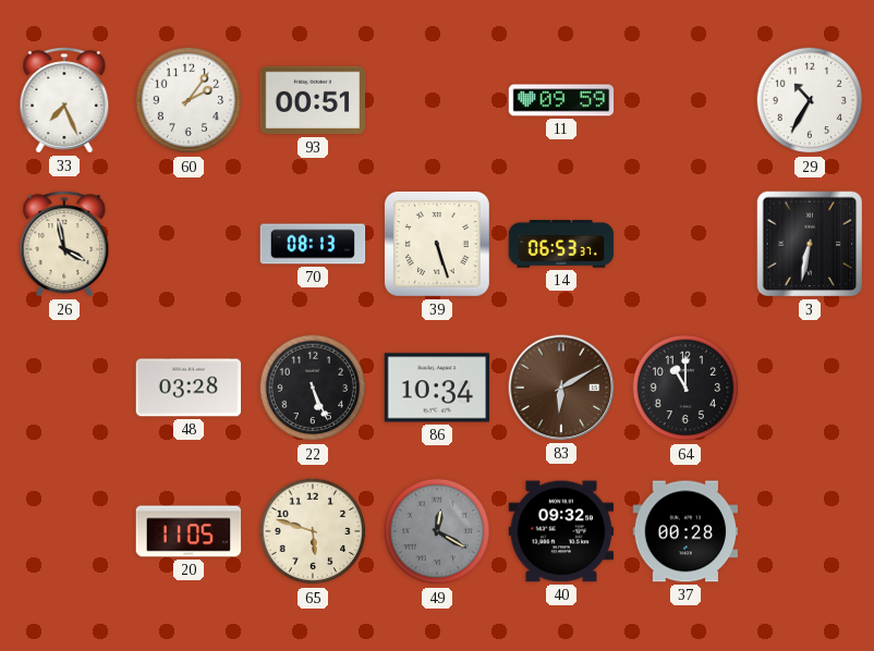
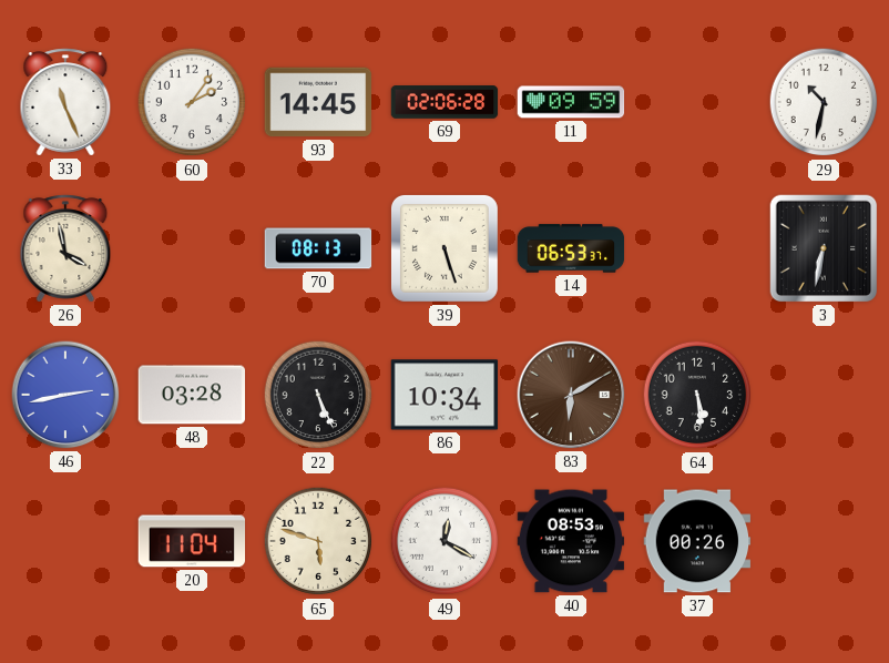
33: 7:26 -> 11:26
93: 00:51 -> 14:45
69: none -> 02:06
29: 10:35 -> 10:32
46: none -> 2:43
64: 11:00 -> 5:29
20: 11:05 -> 11:04
49 dial: grey -> white
40: 09:32 -> 08:53
37: 00:28 -> 00:26
